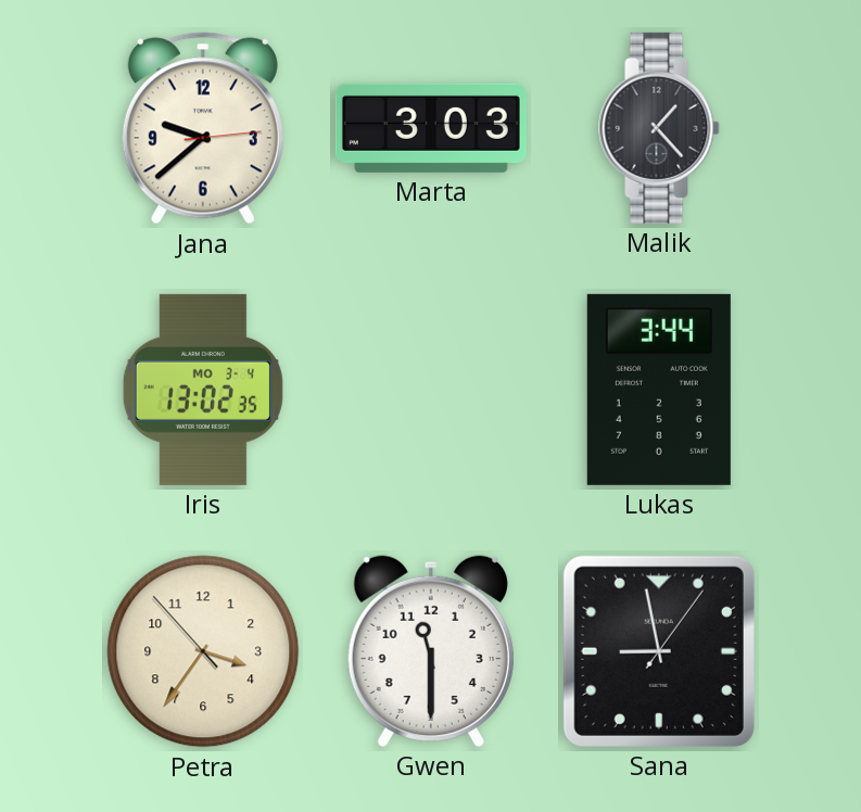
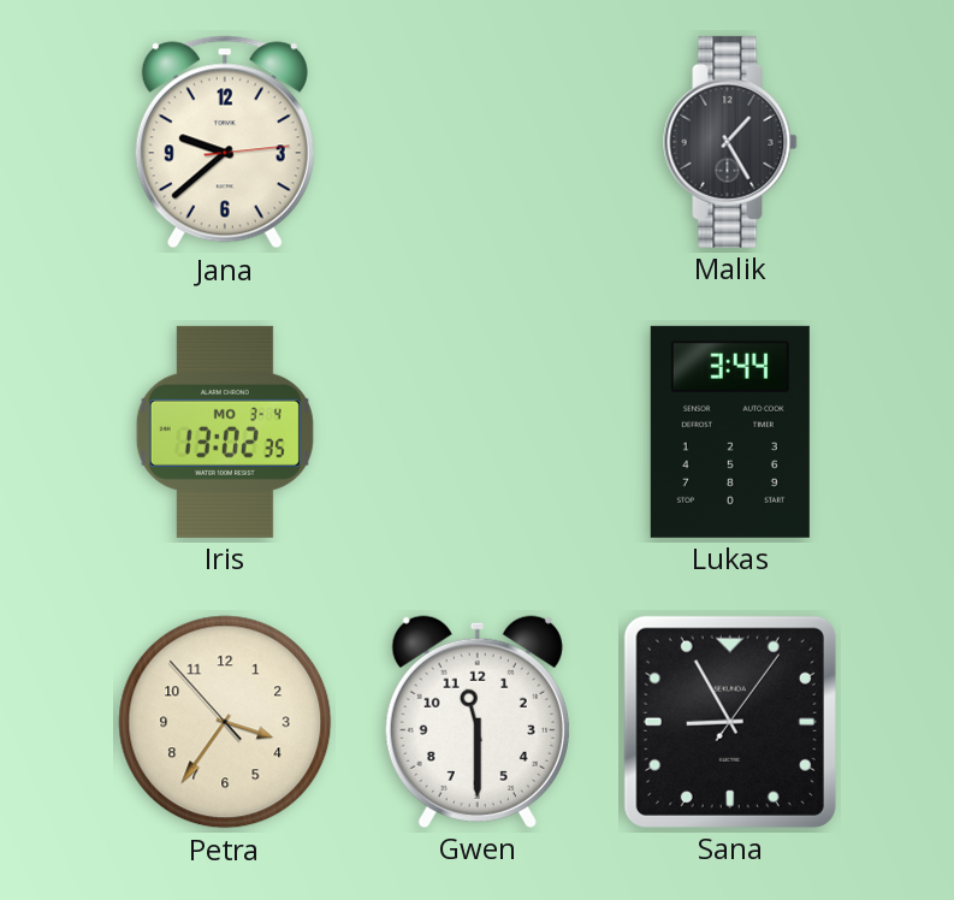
Marta: 3:03 -> none
Malik: 1:23 -> 1:25
Sana: 8:58 -> 8:55
